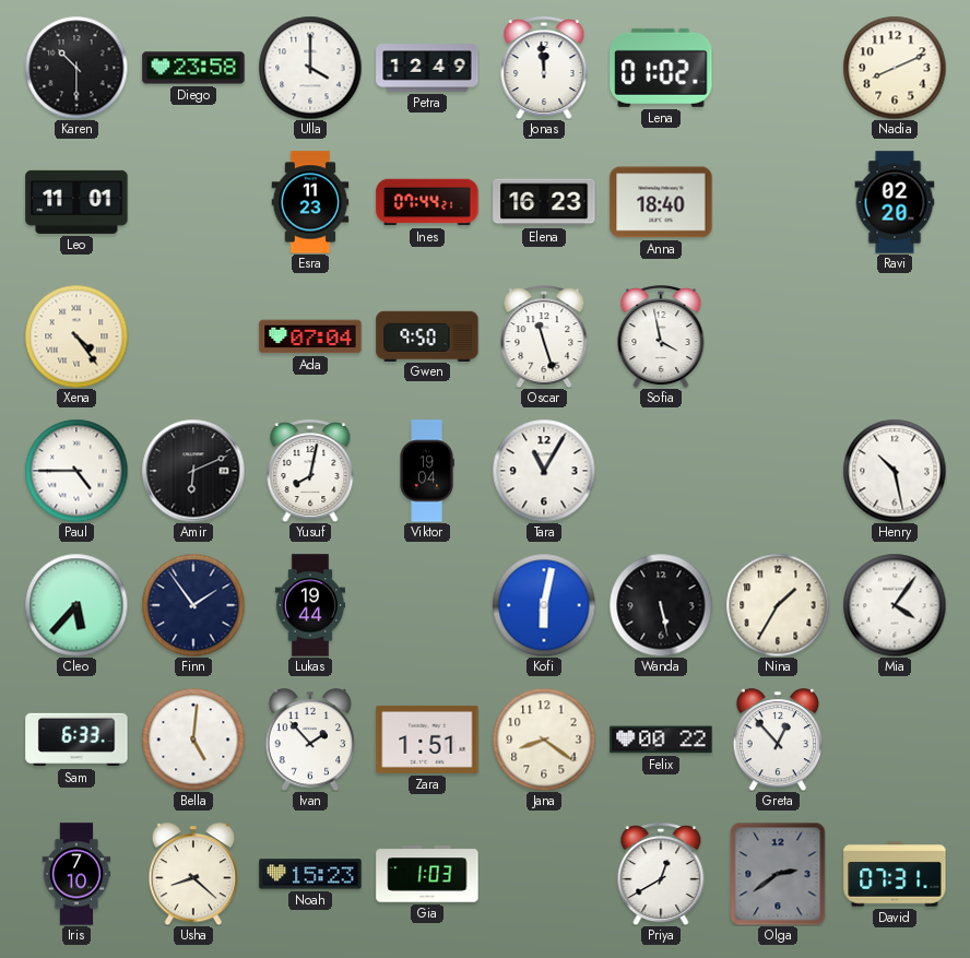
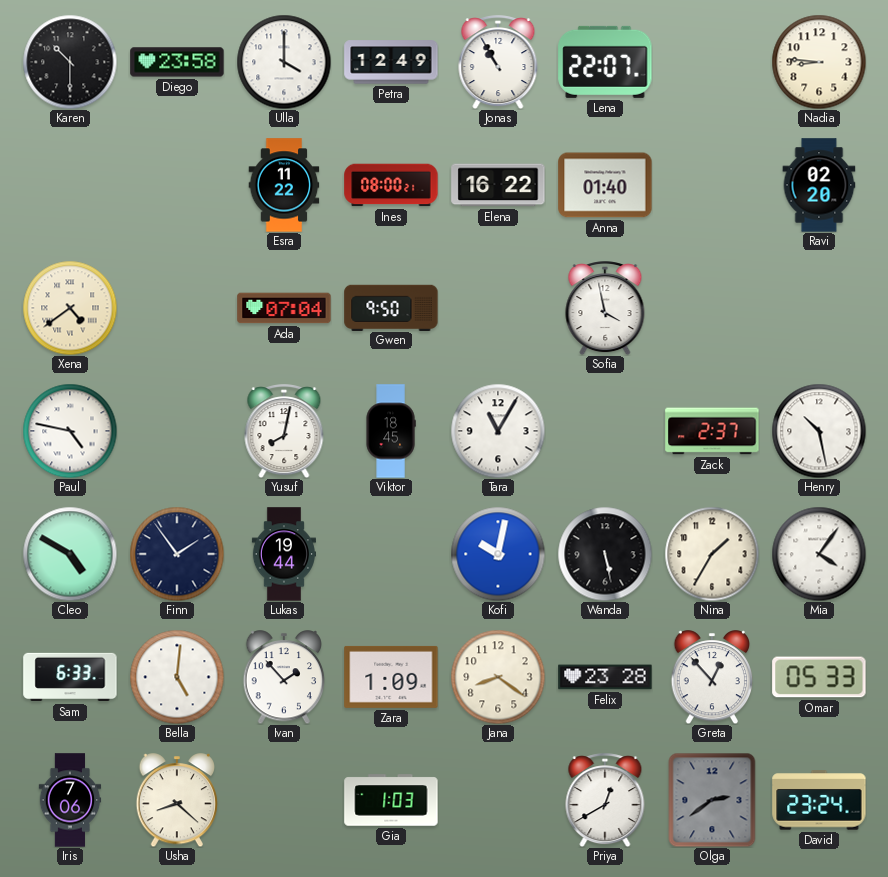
Jonas: 11:59 -> 10:55
Lena: 01:02 -> 22:07
Nadia: 8:11 -> 8:46
Leo: 11:01 -> none
Esra: 11:23 -> 11:22
Ines: 07:44 -> 08:00
Elena: 16:23 -> 16:22
Anna: 18:40 -> 01:40
Xena: 4:24 -> 4:39
Oscar: 11:27 -> none
Paul: 4:45 -> 4:47
Amir: 6:11 -> none
Viktor: 19:04 -> 18:45
Zack: none -> 2:37
Cleo: 5:37 -> 4:50
Kofi: 6:02 -> 10:02
Zara: 1:51 -> 1:09
Felix: 00:22 -> 23:28
Omar: none -> 05:33
Iris: 7:10 -> 7:06
Noah: 15:23 -> none
David: 07:31 -> 23:24
